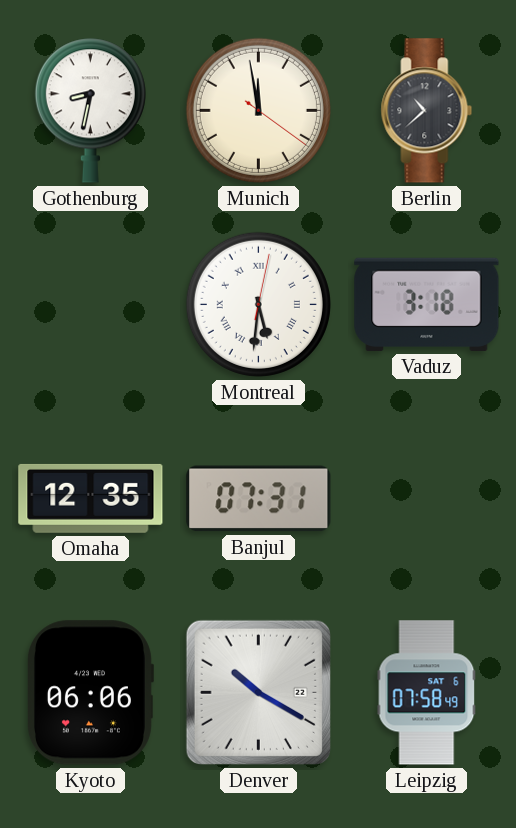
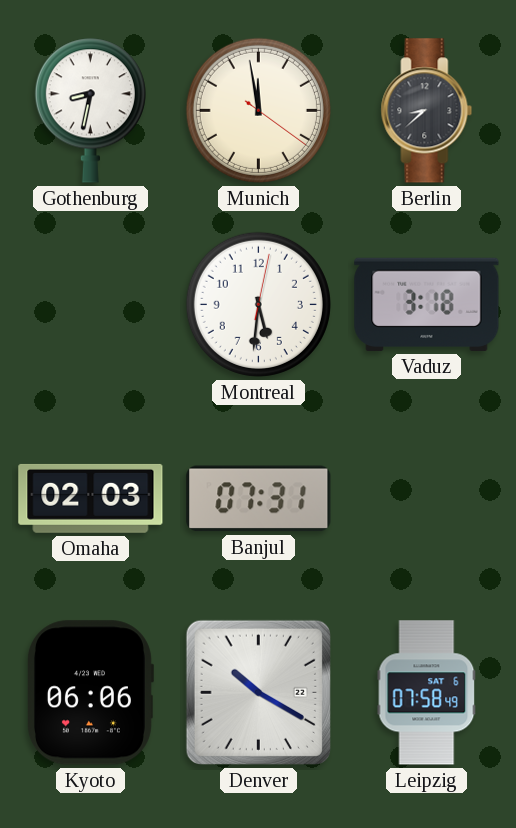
Berlin: 10:38 -> 8:38
Montreal numerals: Roman -> Arabic
Omaha: 12:35 -> 02:03
